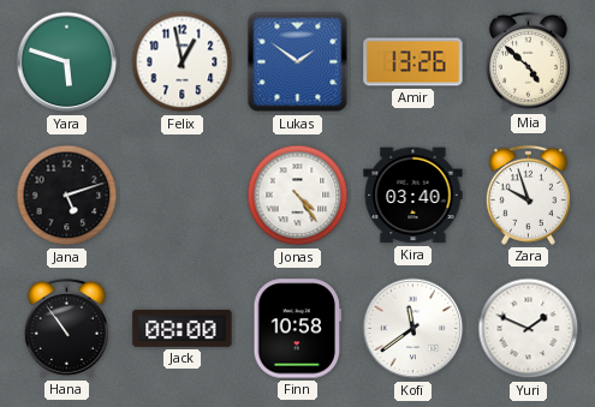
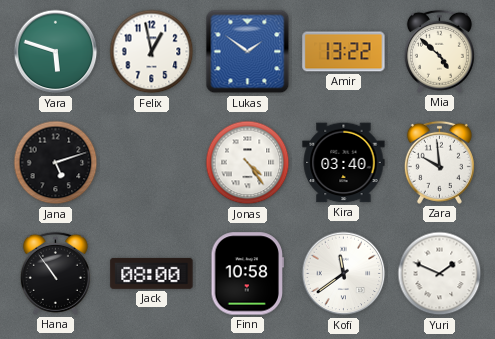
Amir: 13:26 -> 13:22
Zara: 9:57 -> 9:59
